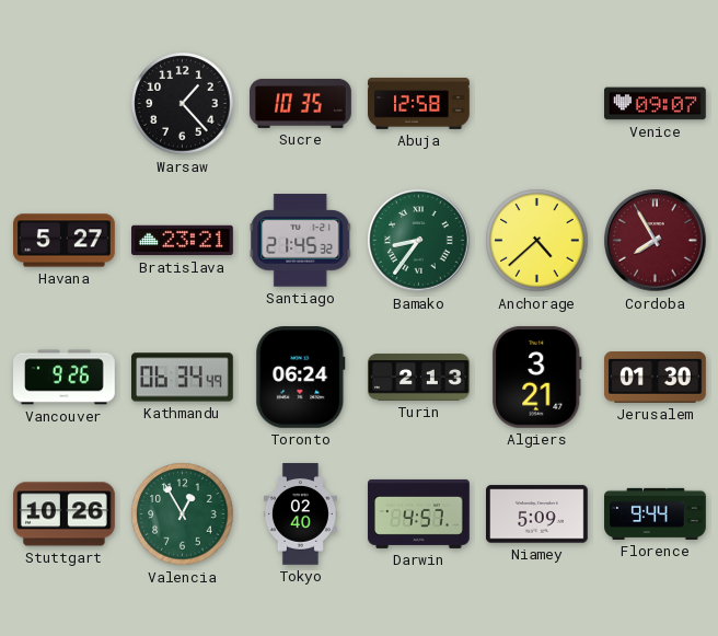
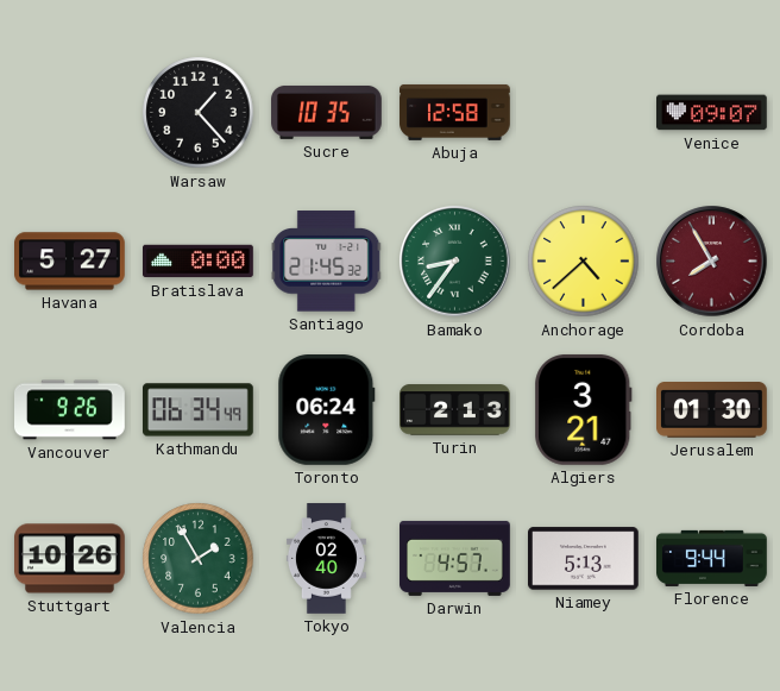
Bratislava: 23:21 -> 0:00
Valencia: 12:55 -> 1:55
Niamey: 5:09 -> 5:13
